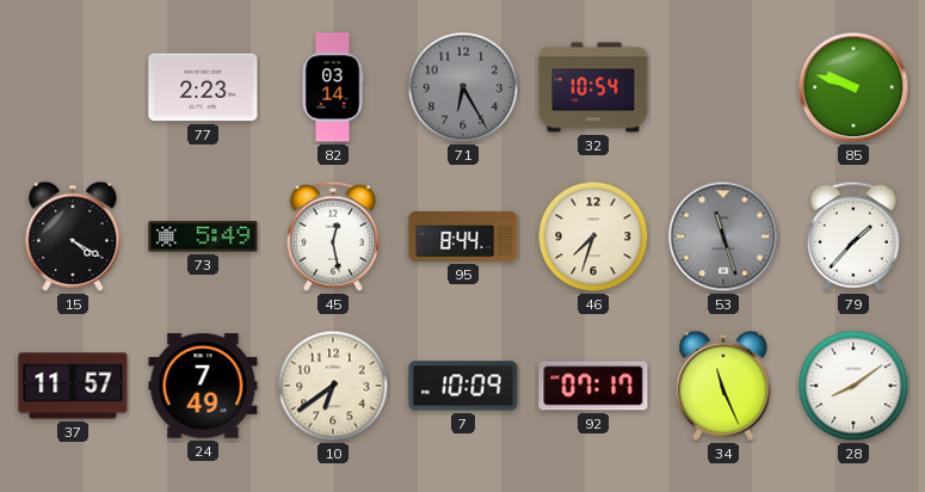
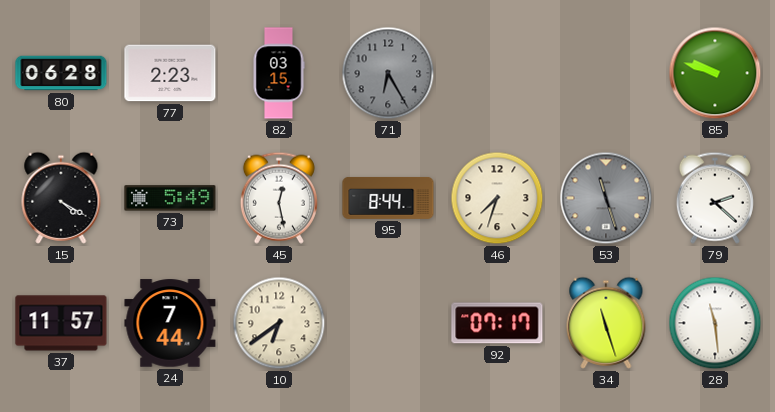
80: none -> 06:28
82: 03:14 -> 03:15
32: 10:54 -> none
79: 1:37 -> 2:22
24: 7:49 -> 7:44
7: 10:09 -> none
34: 11:26 -> 11:27
28: 8:09 -> 11:29
